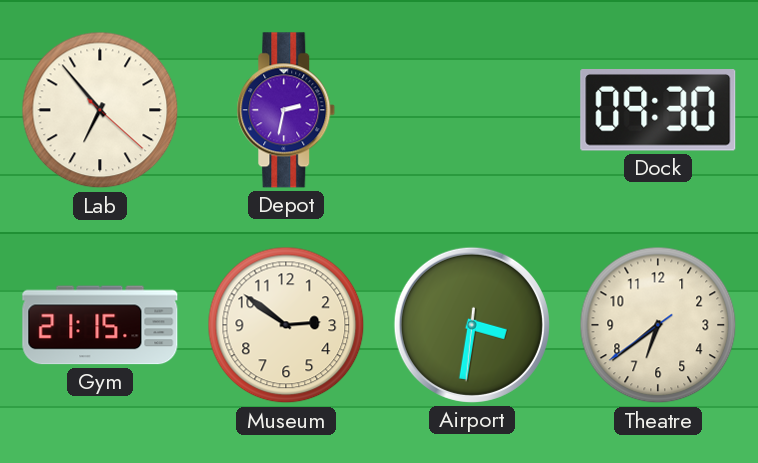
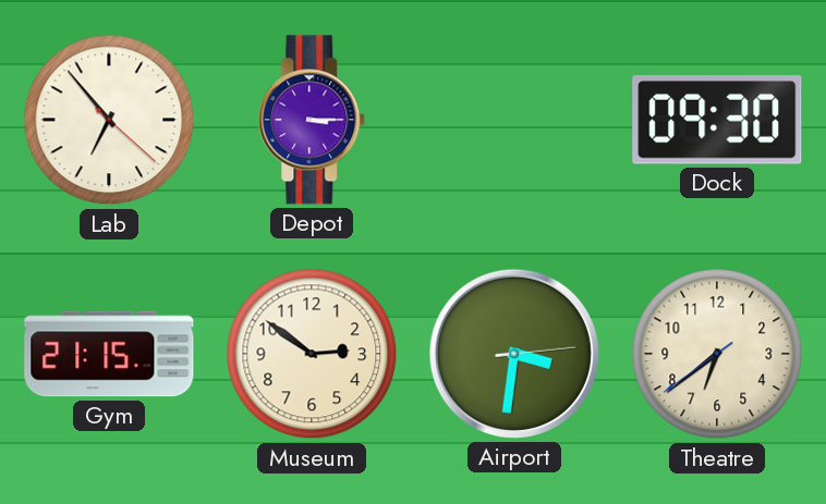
Depot: 2:32 -> 3:15
Airport: 3:31:31 -> 3:31:14
